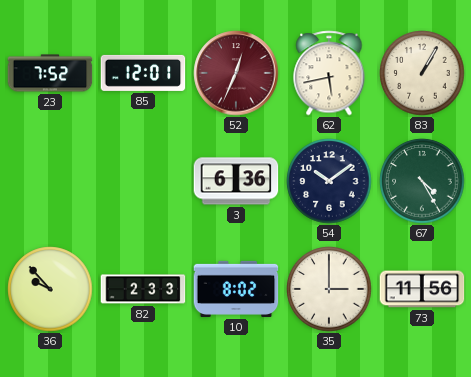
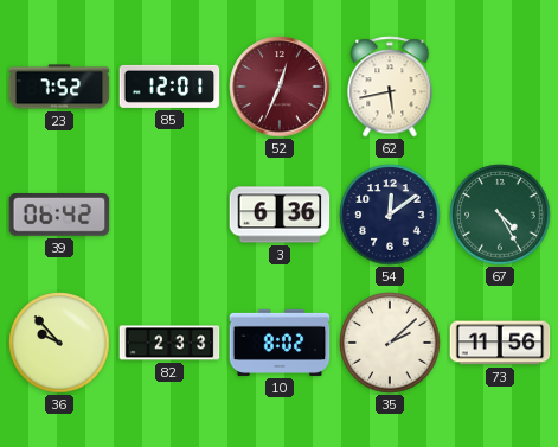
83: 1:05 -> none
39: none -> 06:42
54: 10:09 -> 12:09
35: 3:00 -> 2:08
